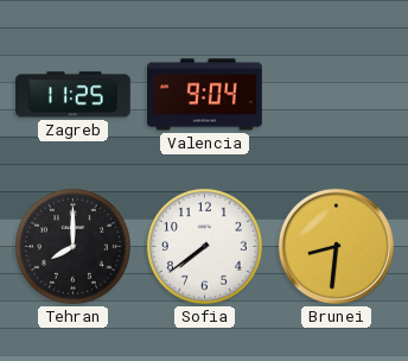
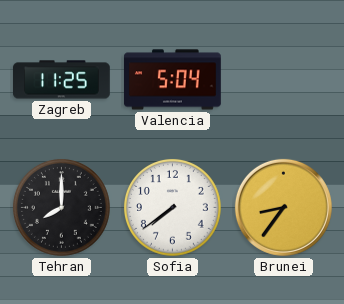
Valencia: 9:04 -> 5:04
Brunei: 8:31 -> 8:36
